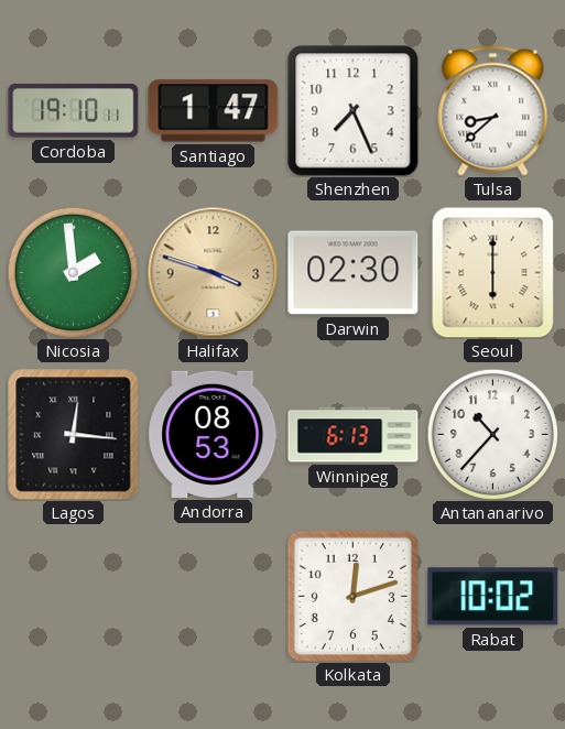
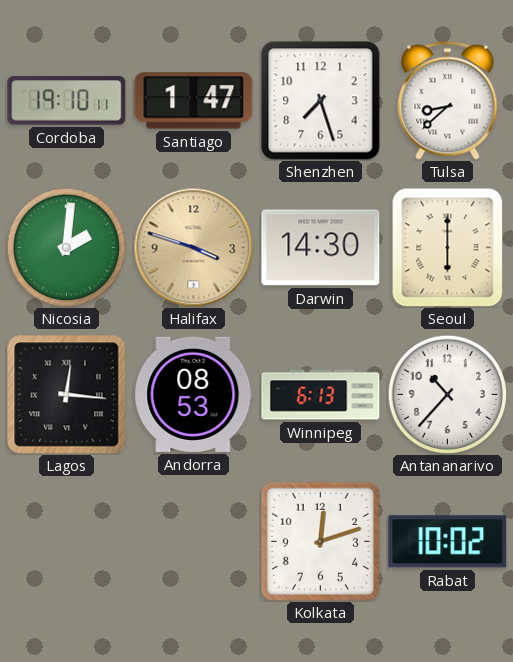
Shenzhen: 7:26 -> 7:27
Nicosia: 1:59 -> 2:01
Darwin: 02:30 -> 14:30
